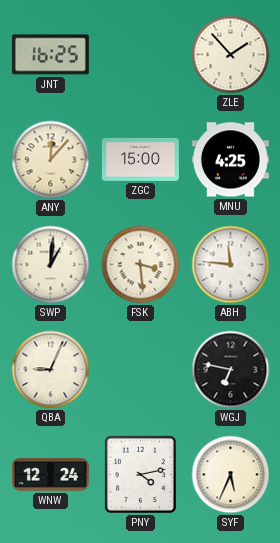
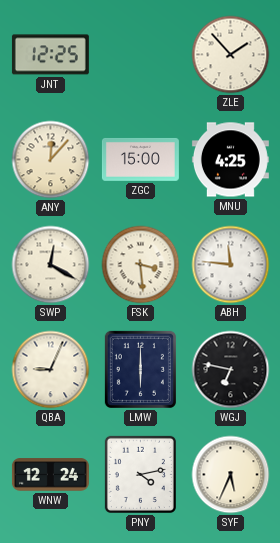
JNT: 16:25 -> 12:25
SWP: 1:01 -> 12:20
LMW: none -> 6:00
